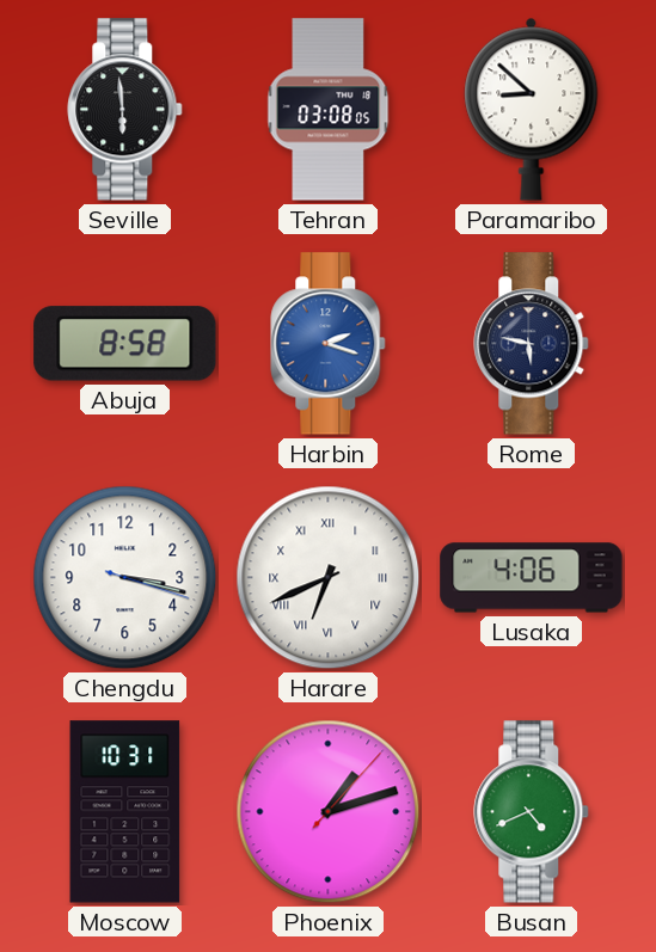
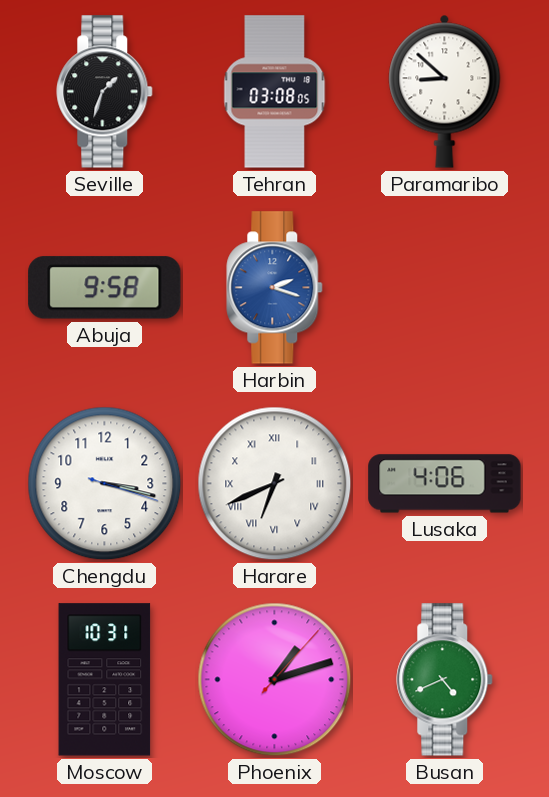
Seville: 5:59 -> 1:33
Abuja: 8:58 -> 9:58
Rome: 5:47 -> none
